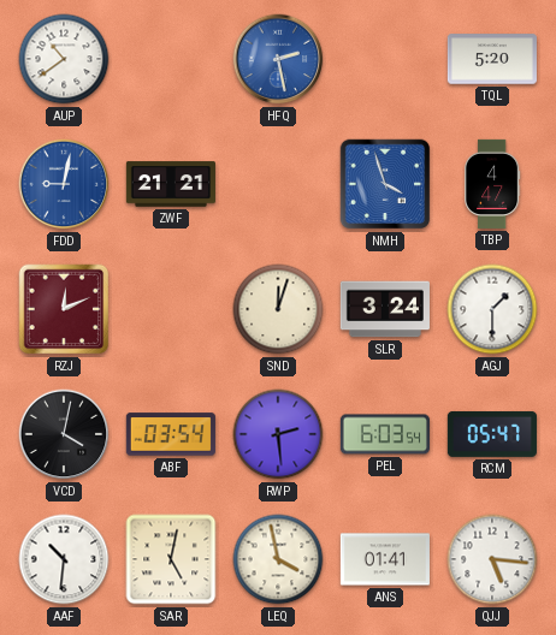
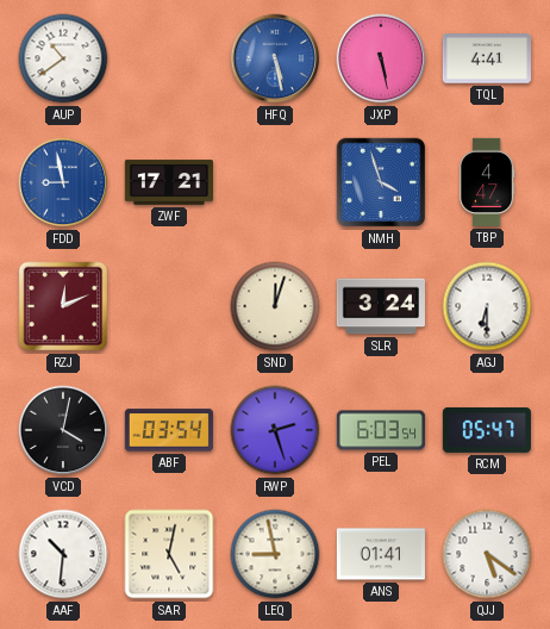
HFQ: 2:28 -> 5:28
JXP: none -> 5:28
TQL: 5:20 -> 4:41
FDD: 9:02 -> 8:58
ZWF: 21:21 -> 17:21
AGJ: 1:30 -> 6:30
RWP: 2:29 -> 2:27
LEQ: 3:58 -> 8:58
QJJ: 5:16 -> 5:21
